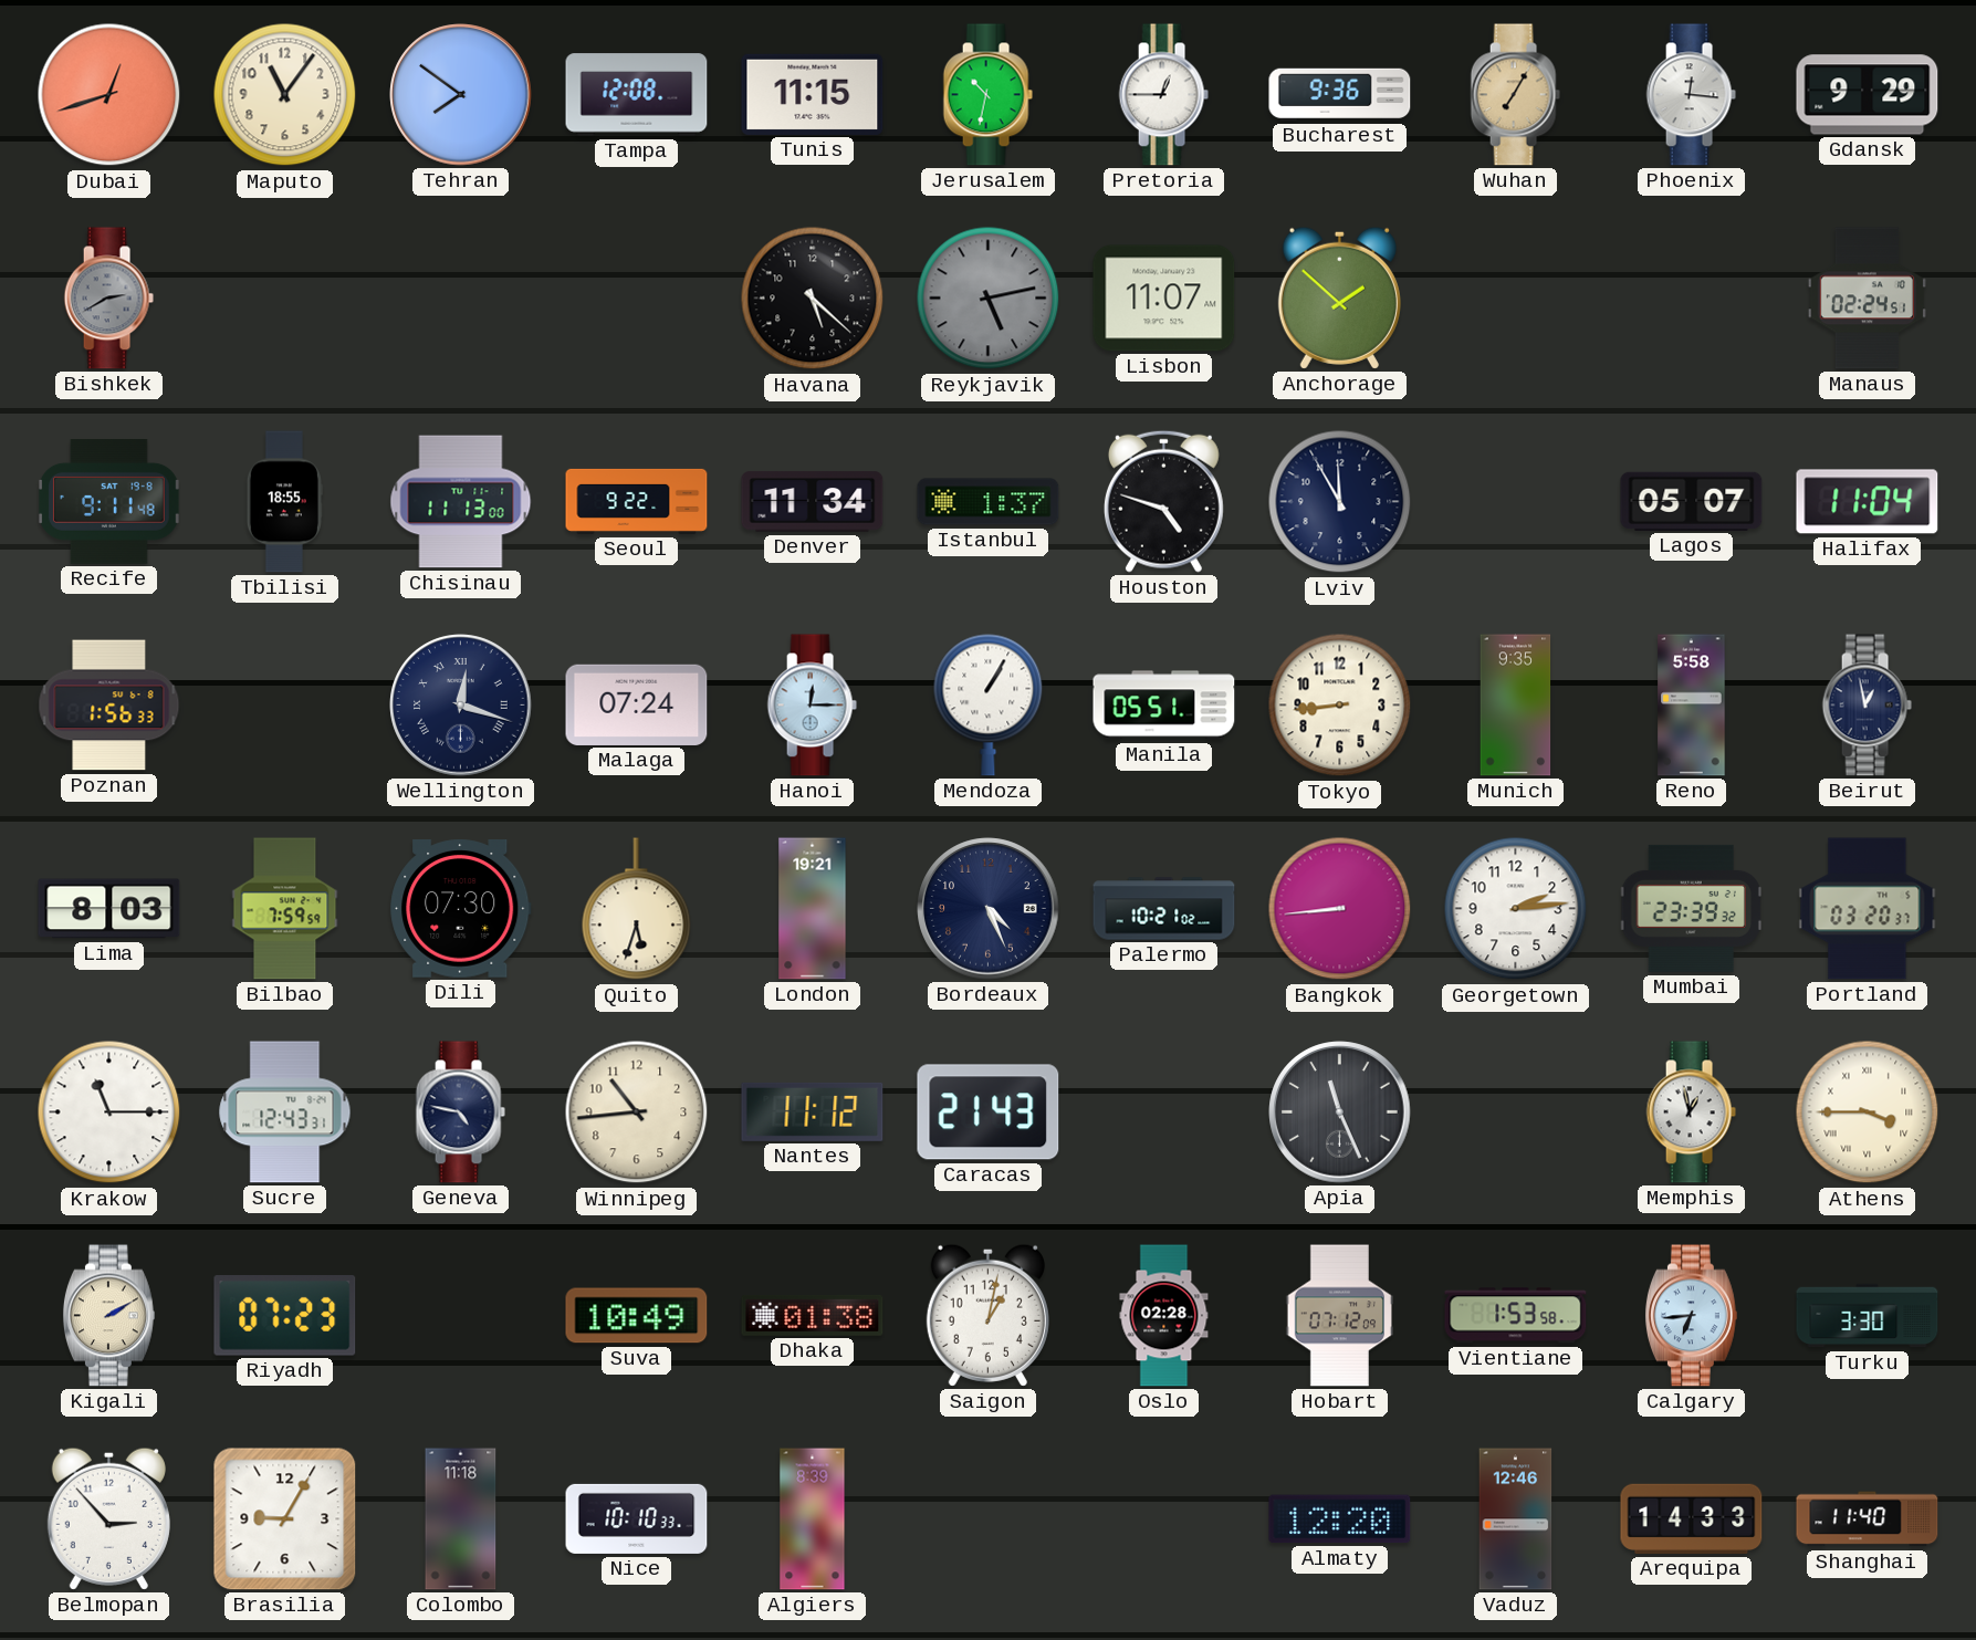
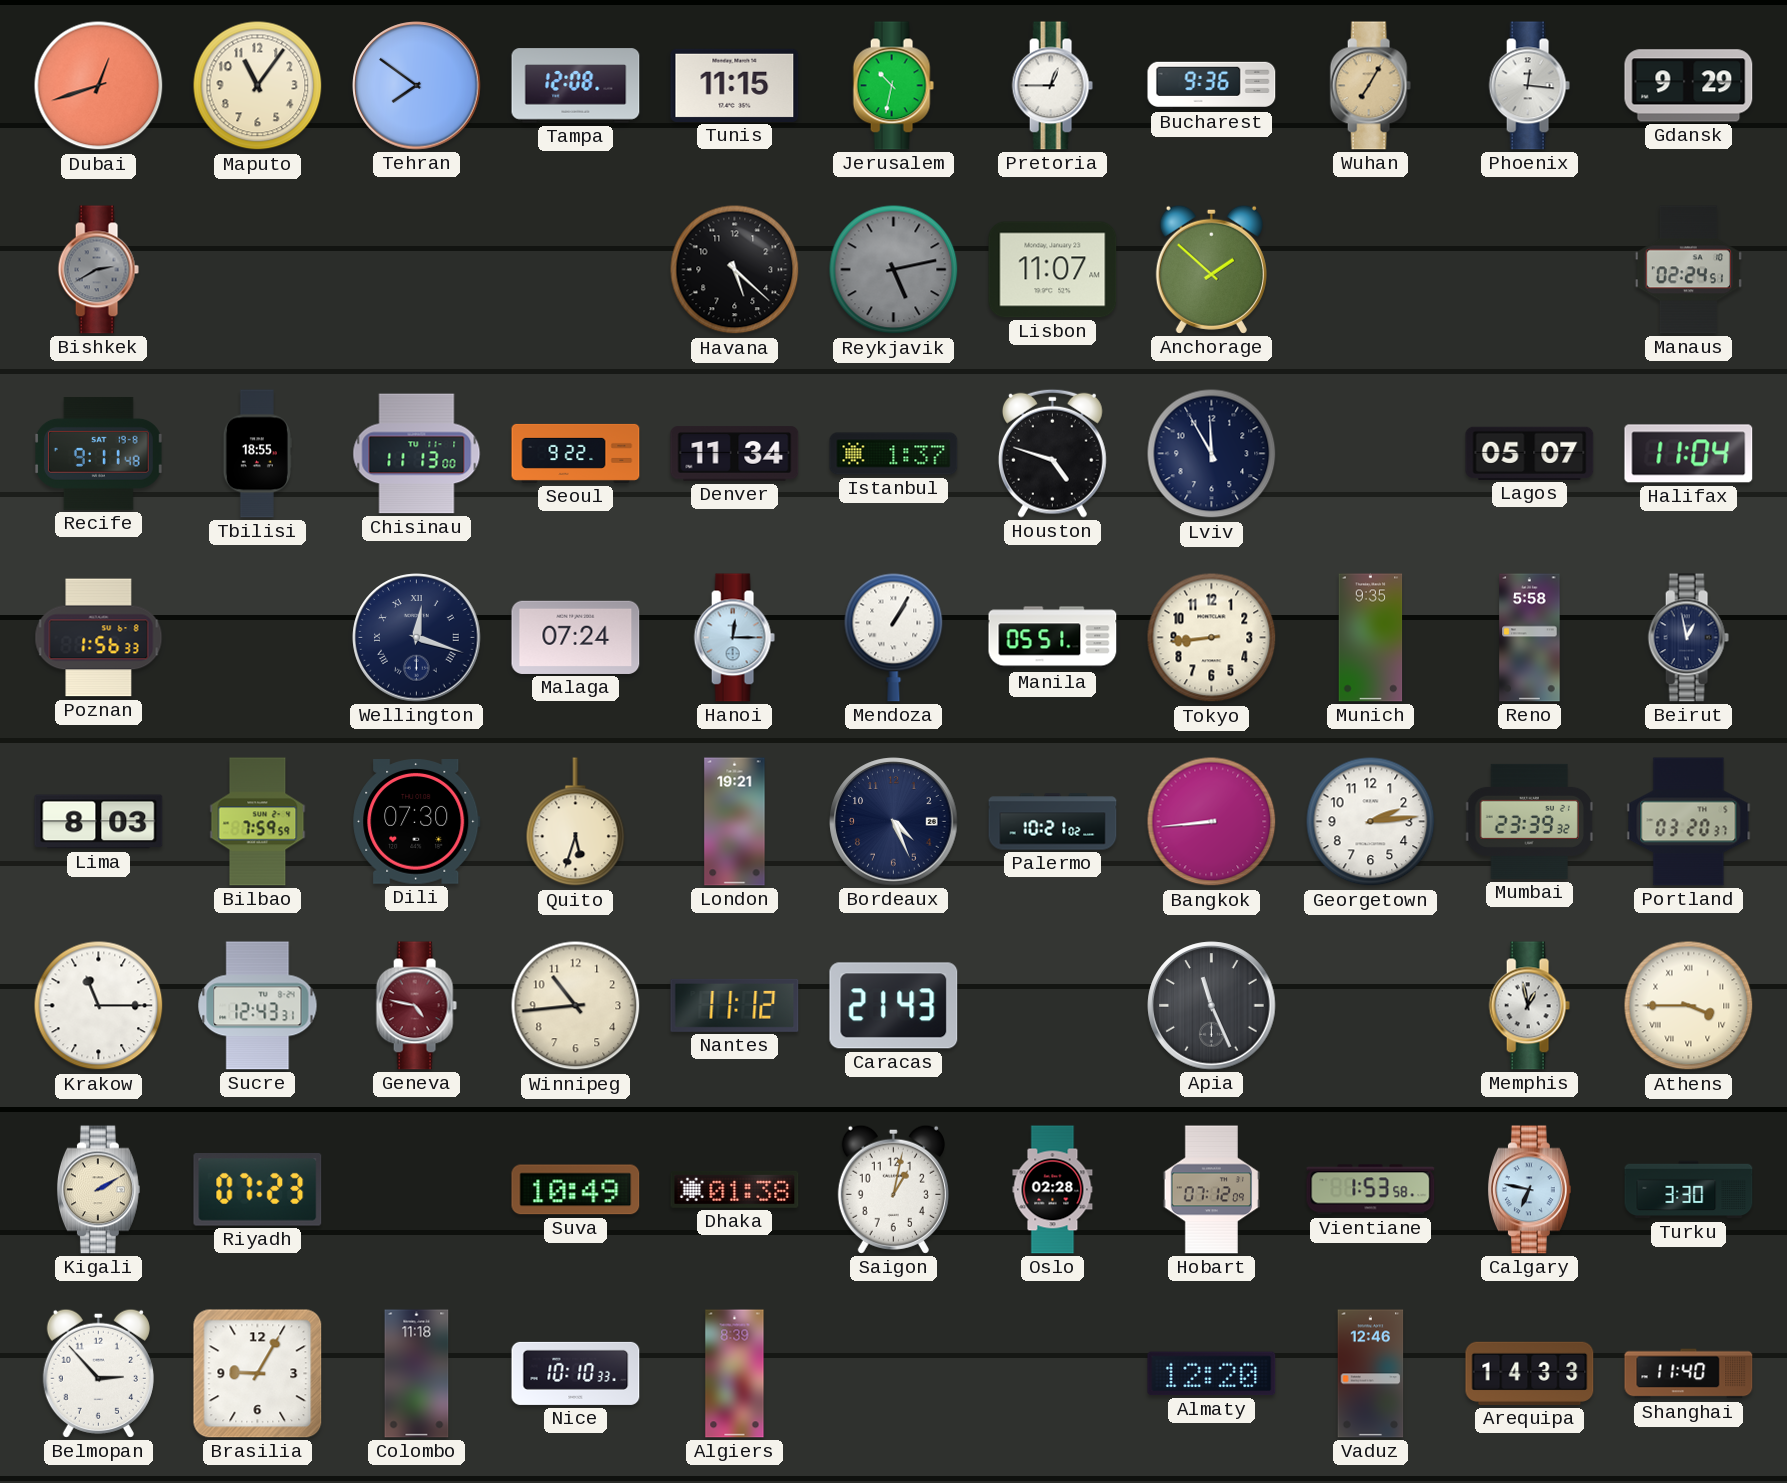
Geneva dial: navy -> burgundy
Calgary: 6:44 -> 6:47
